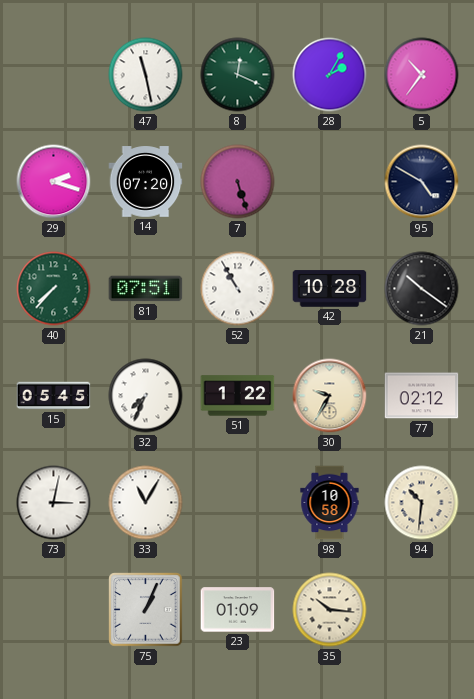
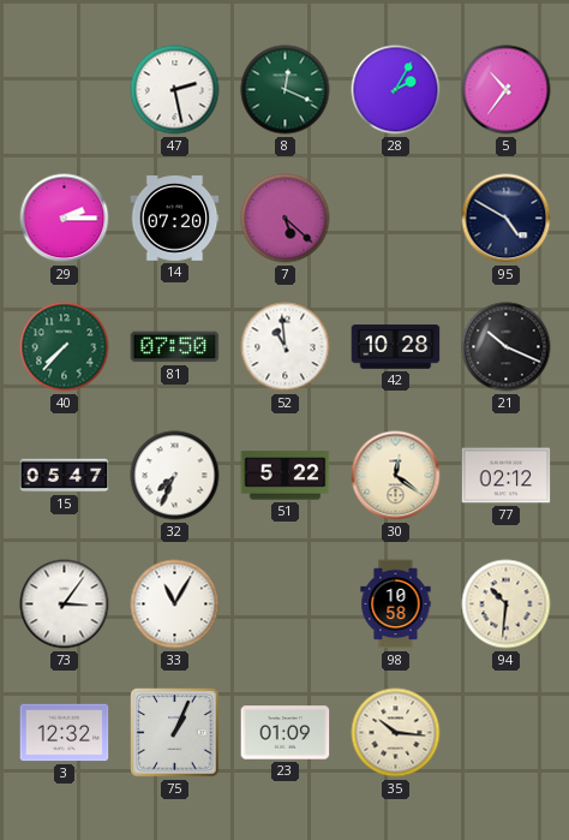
47: 11:28 -> 2:28
29: 2:18 -> 2:15
7: 5:27 -> 5:22
81: 07:51 -> 07:50
52: 10:55 -> 10:59
21: 10:21 -> 10:19
15: 05:45 -> 05:47
51: 1:22 -> 5:22
30: 9:35 -> 12:21
73: 3:02 -> 3:06
3: none -> 12:32
